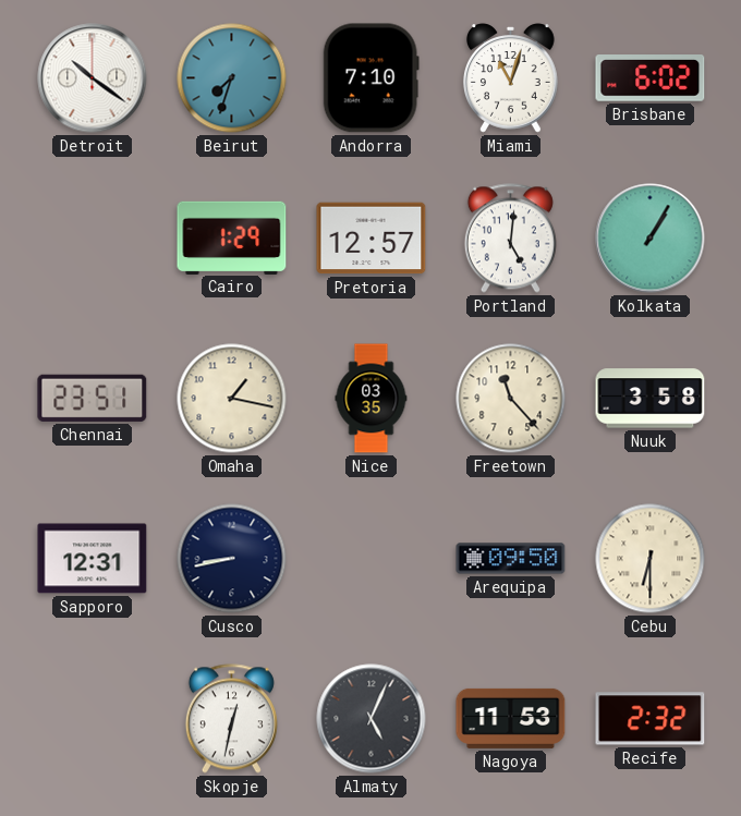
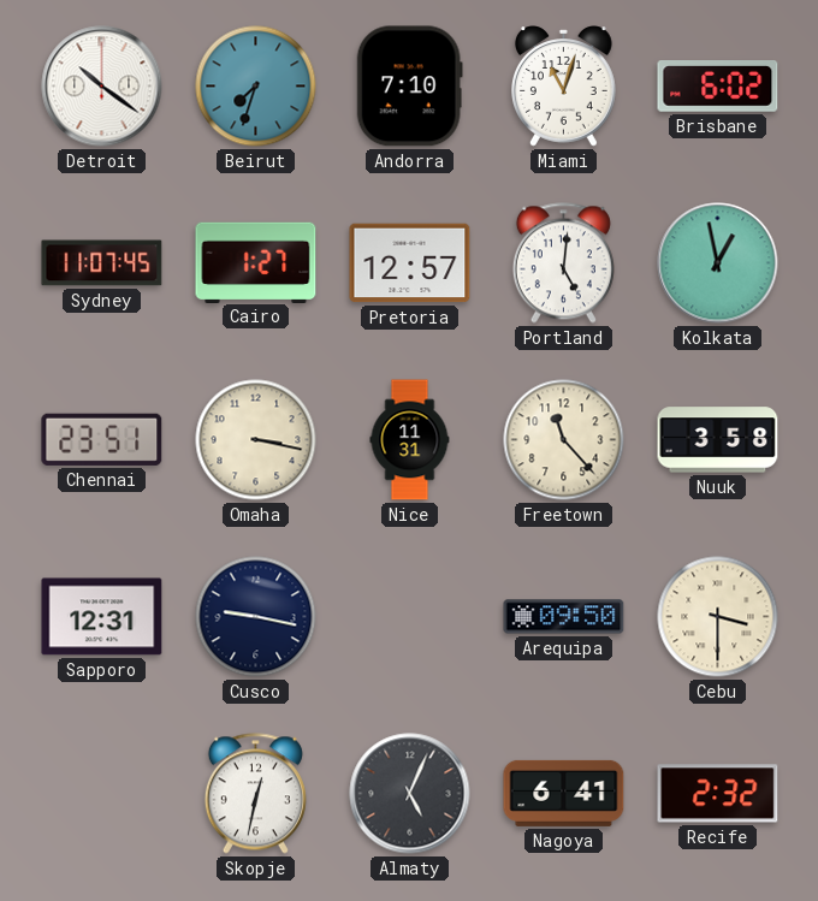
Sydney: none -> 11:07
Cairo: 1:29 -> 1:27
Kolkata: 1:05 -> 12:58
Omaha: 1:17 -> 3:17
Nice: 03:35 -> 11:31
Cusco: 8:43 -> 9:17
Cebu: 6:30 -> 3:30
Nagoya: 11:53 -> 6:41
